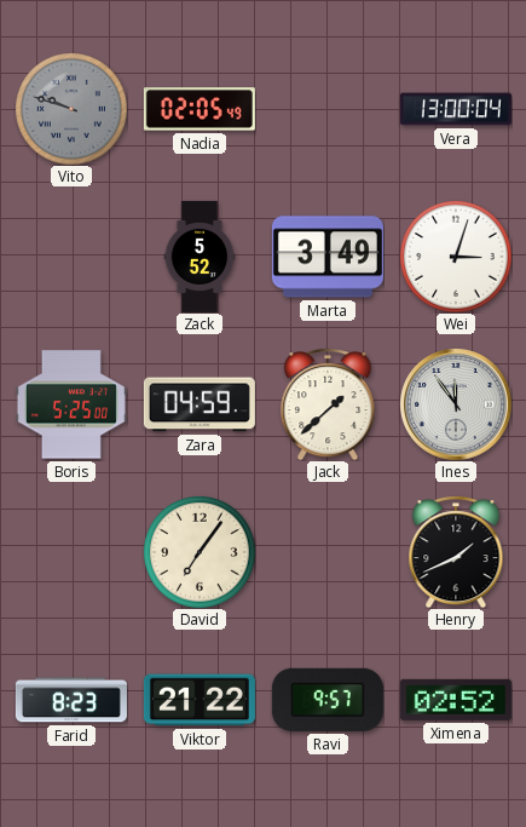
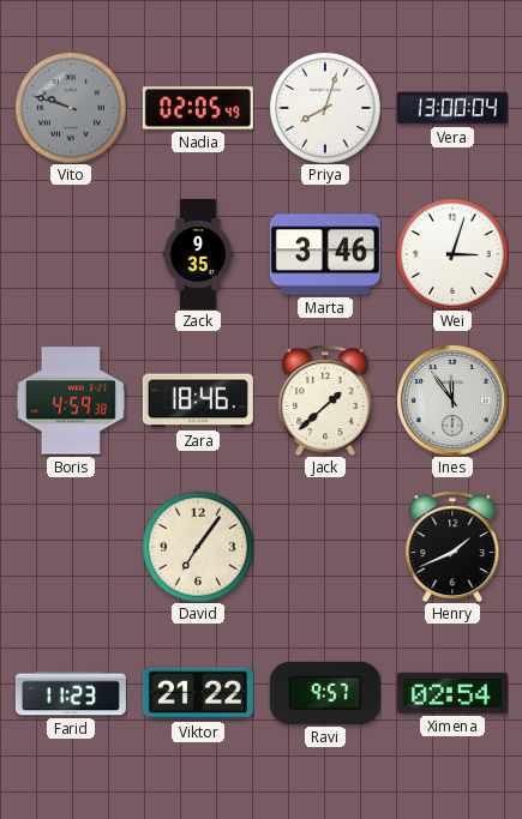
Priya: none -> 8:03
Zack: 5:52 -> 9:35
Marta: 3:49 -> 3:46
Boris: 5:25 -> 4:59
Zara: 04:59 -> 18:46
Farid: 8:23 -> 11:23
Ximena: 02:52 -> 02:54
